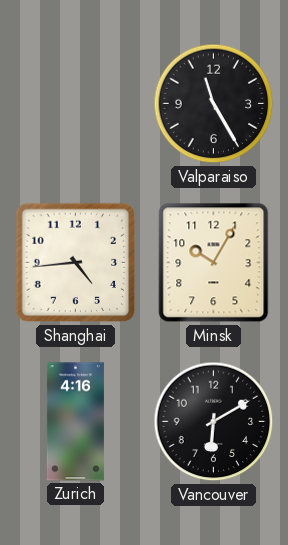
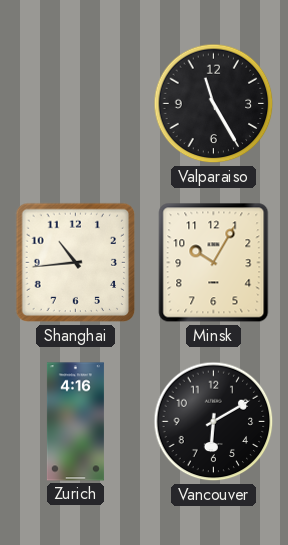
Shanghai: 4:44 -> 10:44
